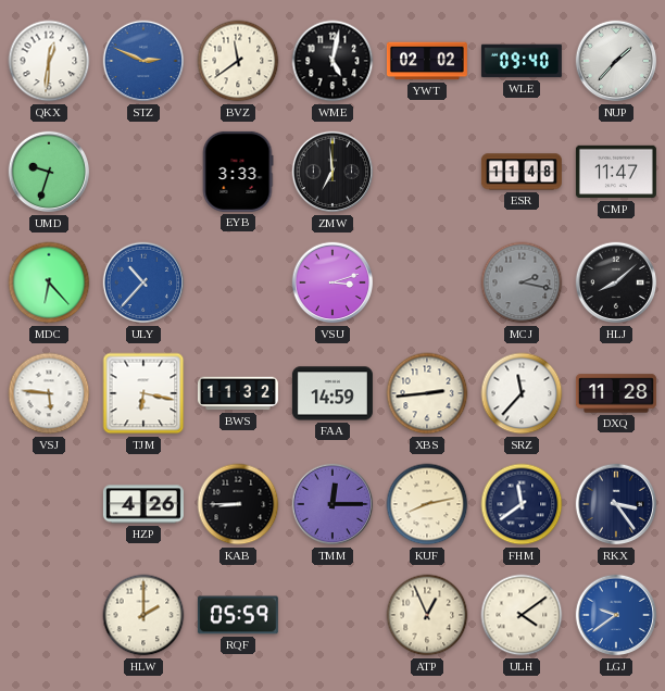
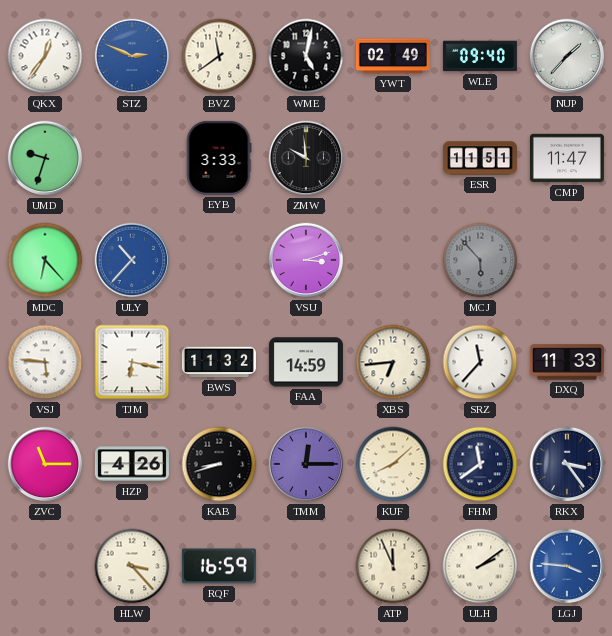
QKX: 12:31 -> 12:36
YWT: 02:02 -> 02:49
ZMW: 6:59 -> 9:59
ESR: 11:48 -> 11:51
MCJ: 2:17 -> 5:53
HLJ: 8:08 -> none
XBS: 2:44 -> 6:44
DXQ: 11:28 -> 11:33
ZVC: none -> 11:15
KAB: 8:45 -> 8:42
KUF: 8:13 -> 8:08
HLW: 2:00 -> 3:23
RQF: 05:59 -> 16:59
ATP: 12:56 -> 11:56
ULH: 4:09 -> 2:09
LGJ: 9:39 -> 3:46
